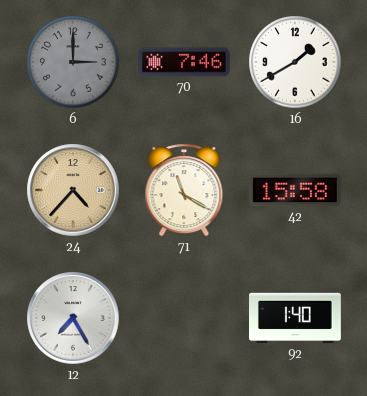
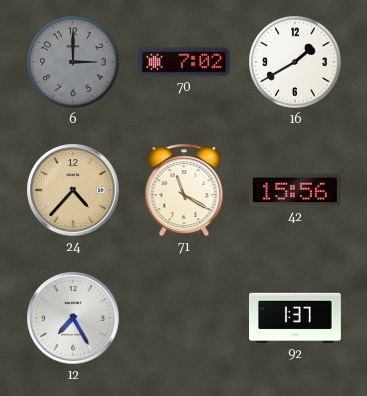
70: 7:46 -> 7:02
42: 15:58 -> 15:56
92: 1:40 -> 1:37
